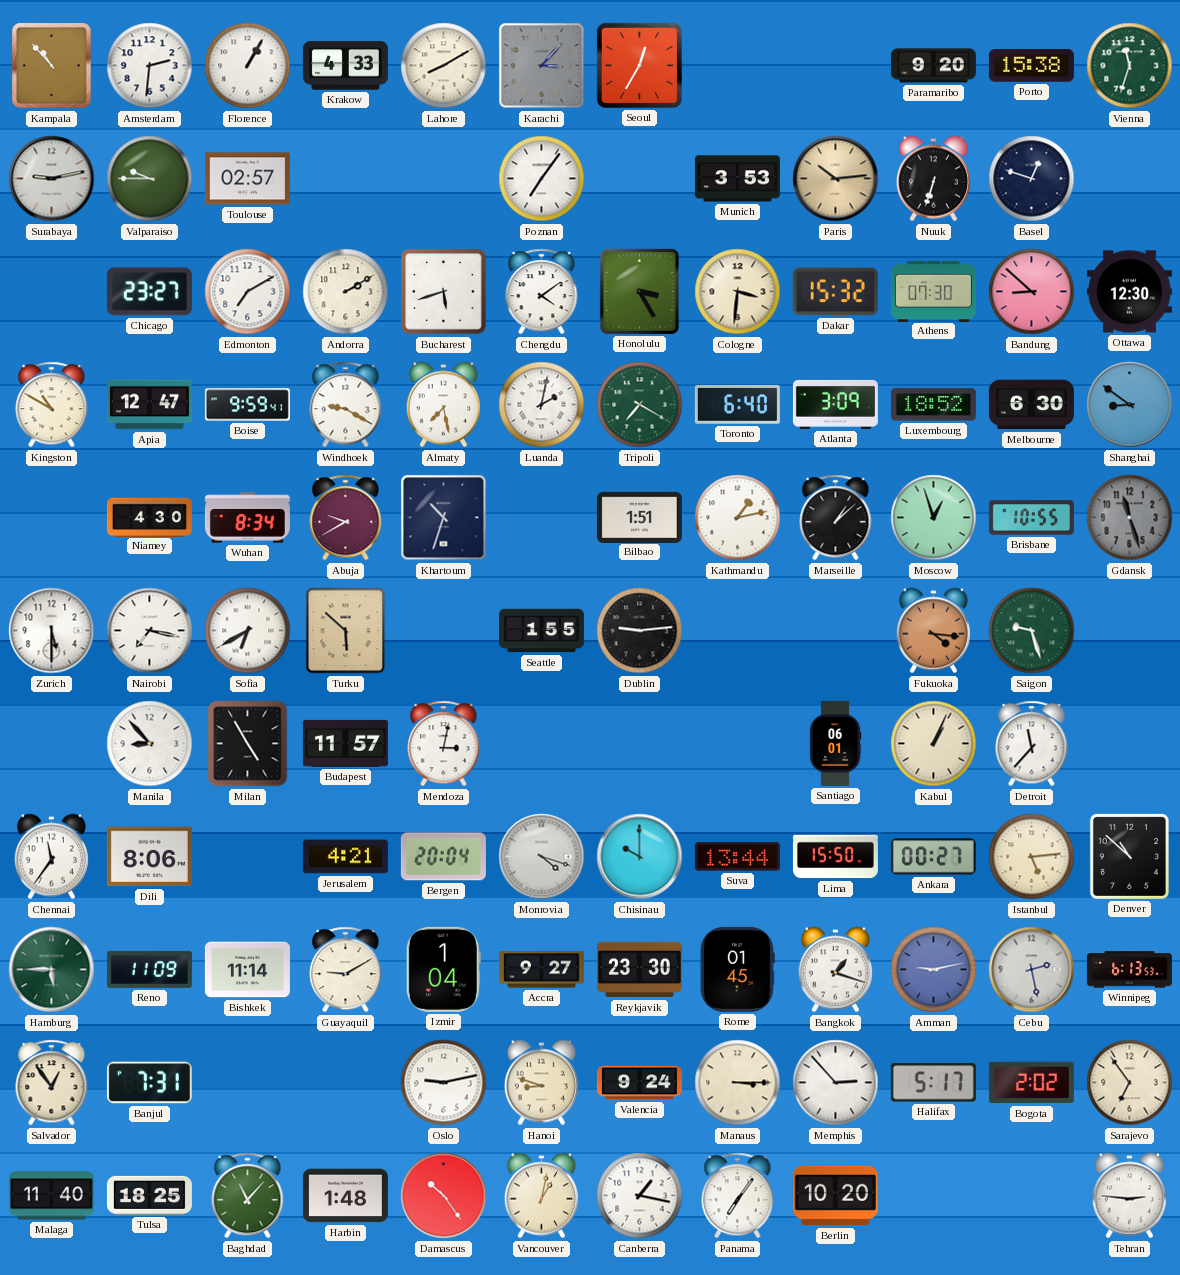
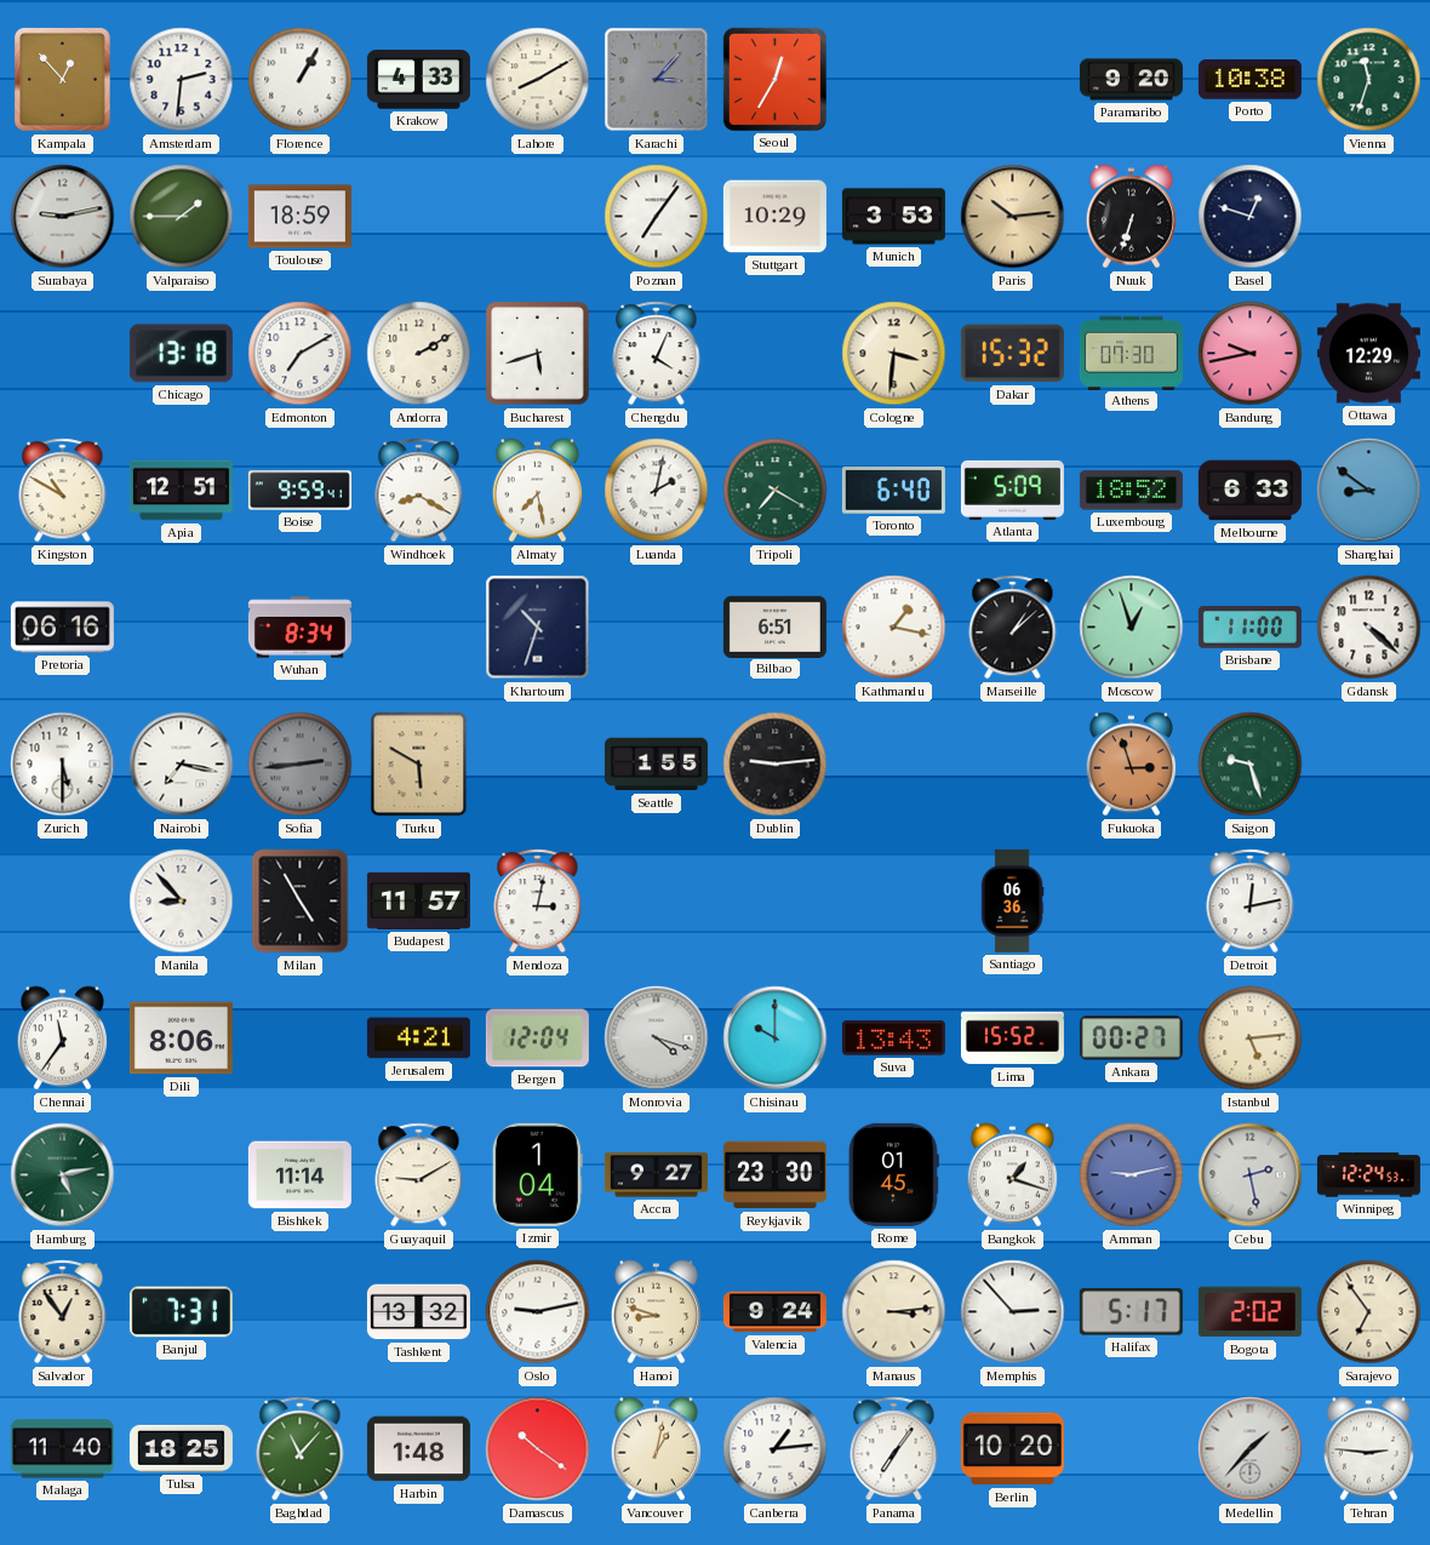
Kampala: 10:53 -> 12:53
Porto: 15:38 -> 10:38
Valparaiso: 9:45 -> 1:45
Toulouse: 02:57 -> 18:59
Stuttgart: none -> 10:29
Chicago: 23:27 -> 13:18
Chengdu: 4:09 -> 4:04
Honolulu: 3:25 -> none
Bandung: 8:52 -> 9:43
Ottawa: 12:30 -> 12:29
Apia: 12:47 -> 12:51
Windhoek: 9:20 -> 8:20
Atlanta: 3:09 -> 5:09
Melbourne: 6:30 -> 6:33
Pretoria: none -> 06:16
Niamey: 4:30 -> none
Abuja: 9:40 -> none
Bilbao: 1:51 -> 6:51
Kathmandu: 1:13 -> 1:17
Brisbane: 10:55 -> 11:00
Gdansk: 11:27 -> 4:22
Gdansk dial: grey -> white
Sofia: 6:40 -> 2:44
Sofia dial: white -> grey
Turku: 5:52 -> 5:50
Fukuoka: 4:16 -> 2:57
Santiago: 06:01 -> 06:36
Kabul: 1:04 -> none
Detroit: 11:37 -> 12:13
Bergen: 20:04 -> 12:04
Suva: 13:44 -> 13:43
Lima: 15:50 -> 15:52
Denver: 10:52 -> none
Hamburg: 5:45 -> 5:13
Reno: 11:09 -> none
Winnipeg: 6:13 -> 12:24
Tashkent: none -> 13:32
Manaus: 3:15 -> 3:14
Damascus: 10:24 -> 10:21
Canberra: 1:17 -> 1:14
Medellin: none -> 1:37
